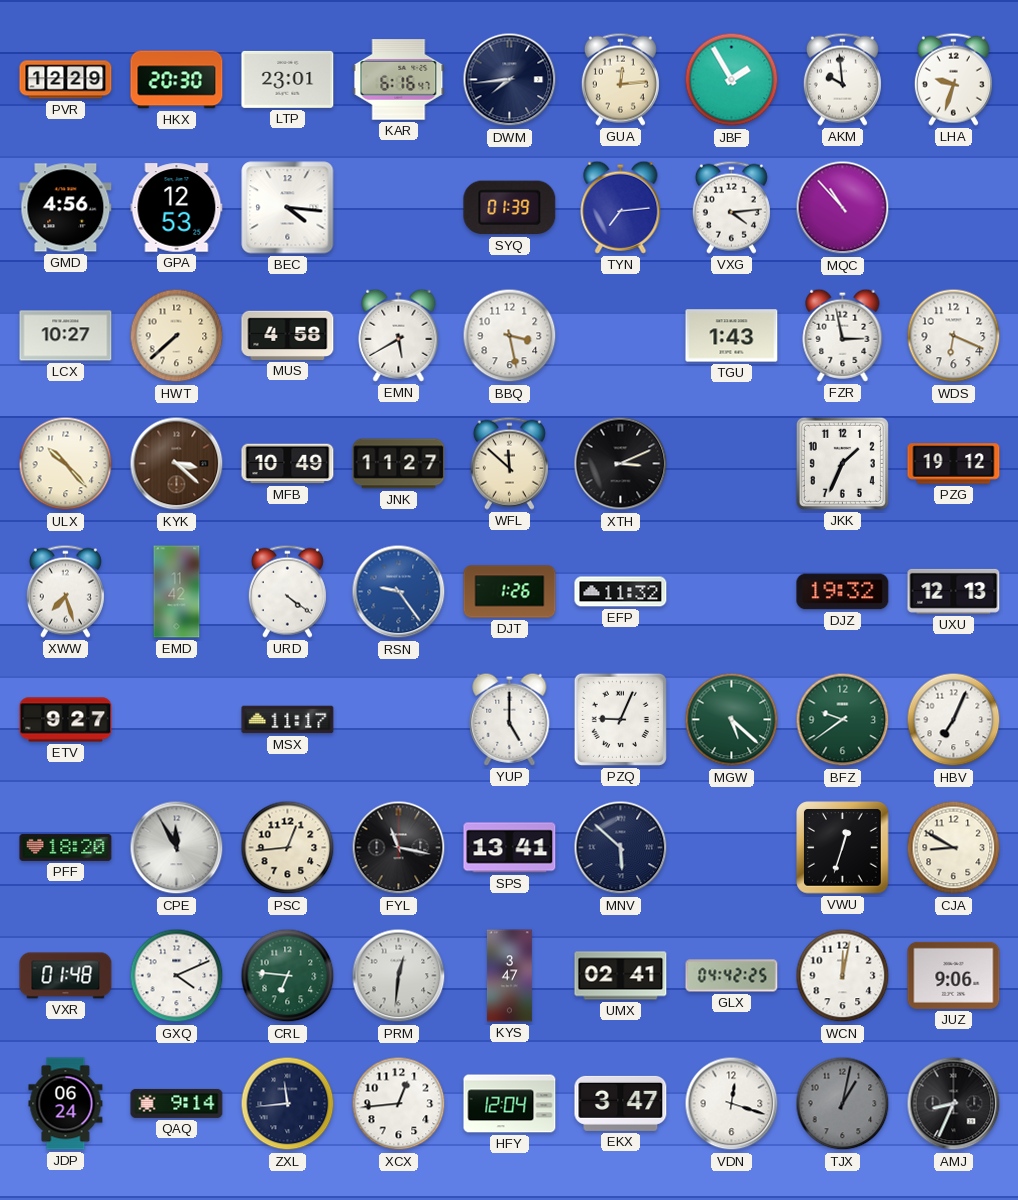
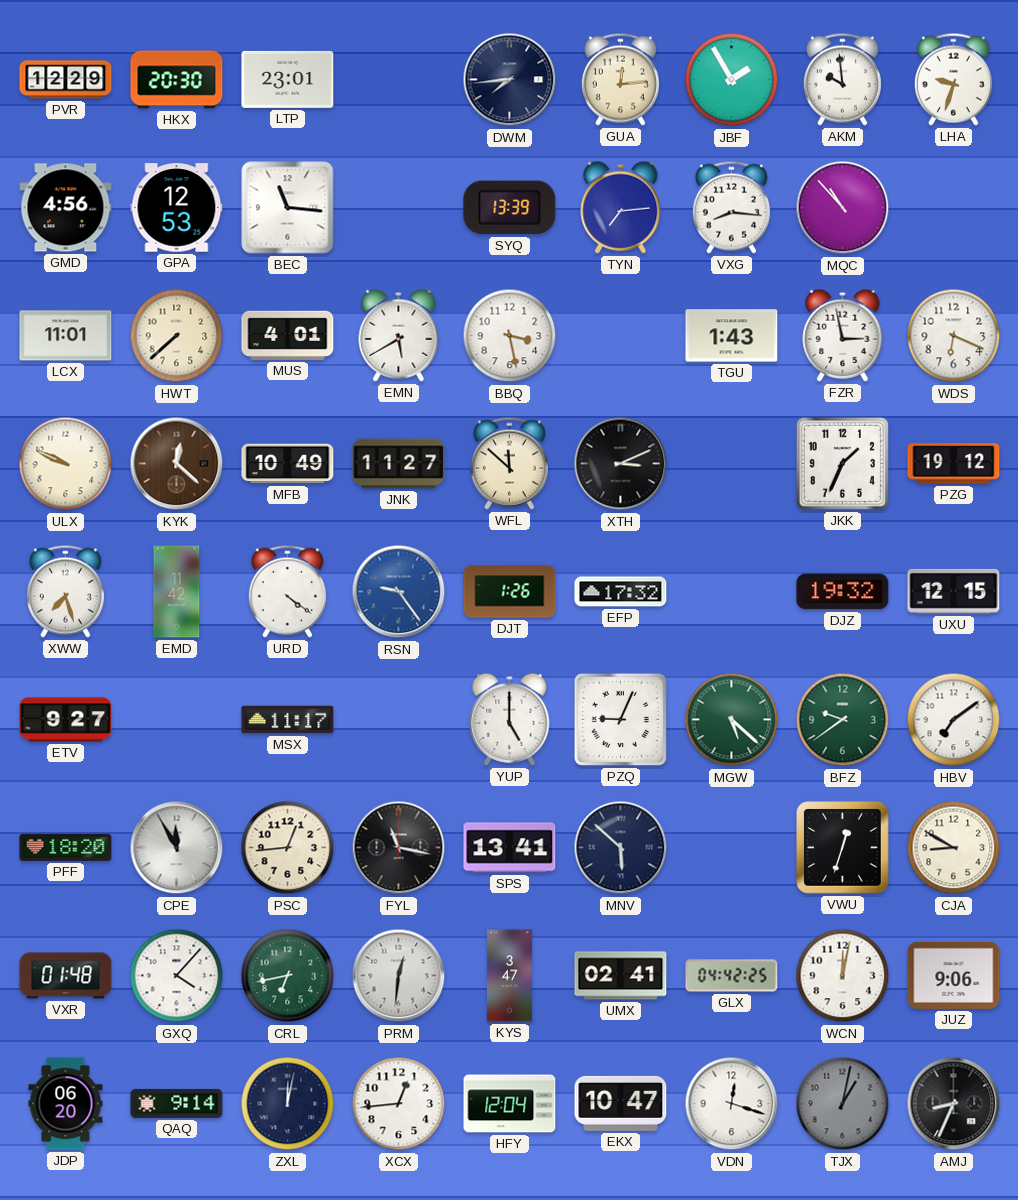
KAR: 6:16 -> none
BEC: 4:16 -> 11:16
SYQ: 01:39 -> 13:39
VXG: 4:14 -> 8:16
LCX: 10:27 -> 11:01
MUS: 4:58 -> 4:01
ULX: 10:23 -> 9:49
KYK: 3:22 -> 12:22
EFP: 11:32 -> 17:32
UXU: 12:13 -> 12:15
HBV: 7:04 -> 7:09
GXQ: 4:11 -> 4:07
CRL: 6:46 -> 6:43
JDP: 06:24 -> 06:20
ZXL: 11:44 -> 12:02
EKX: 3:47 -> 10:47
